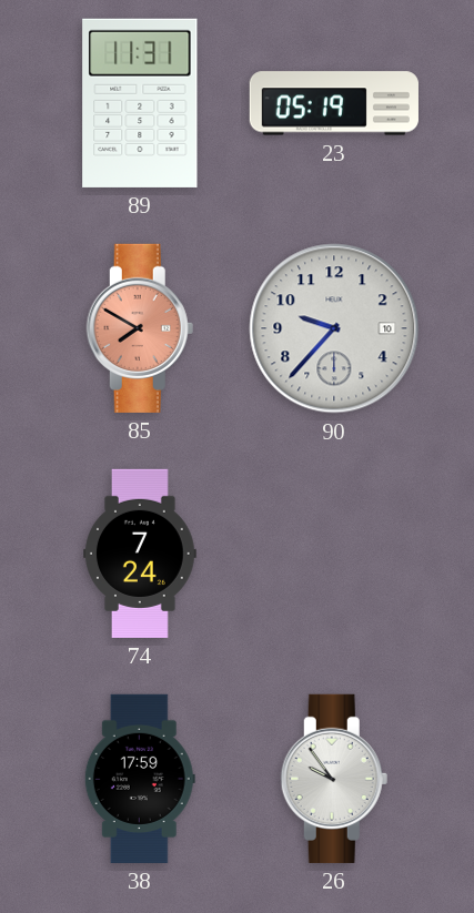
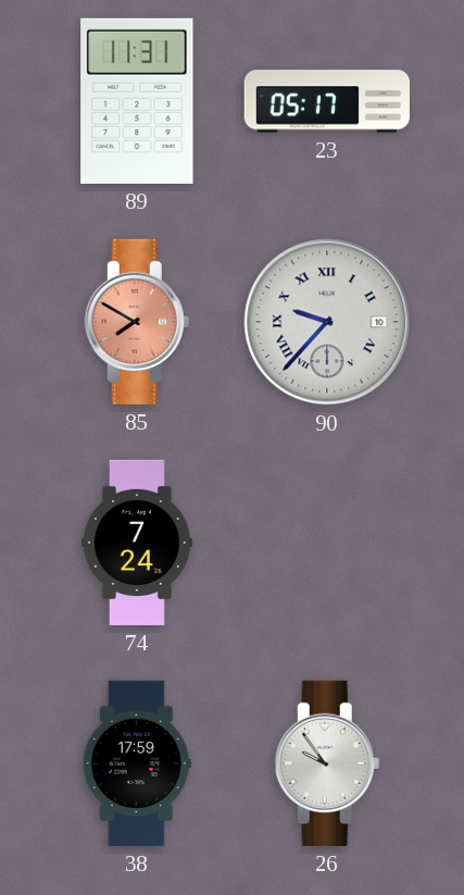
23: 05:19 -> 05:17
90 numerals: Arabic -> Roman
